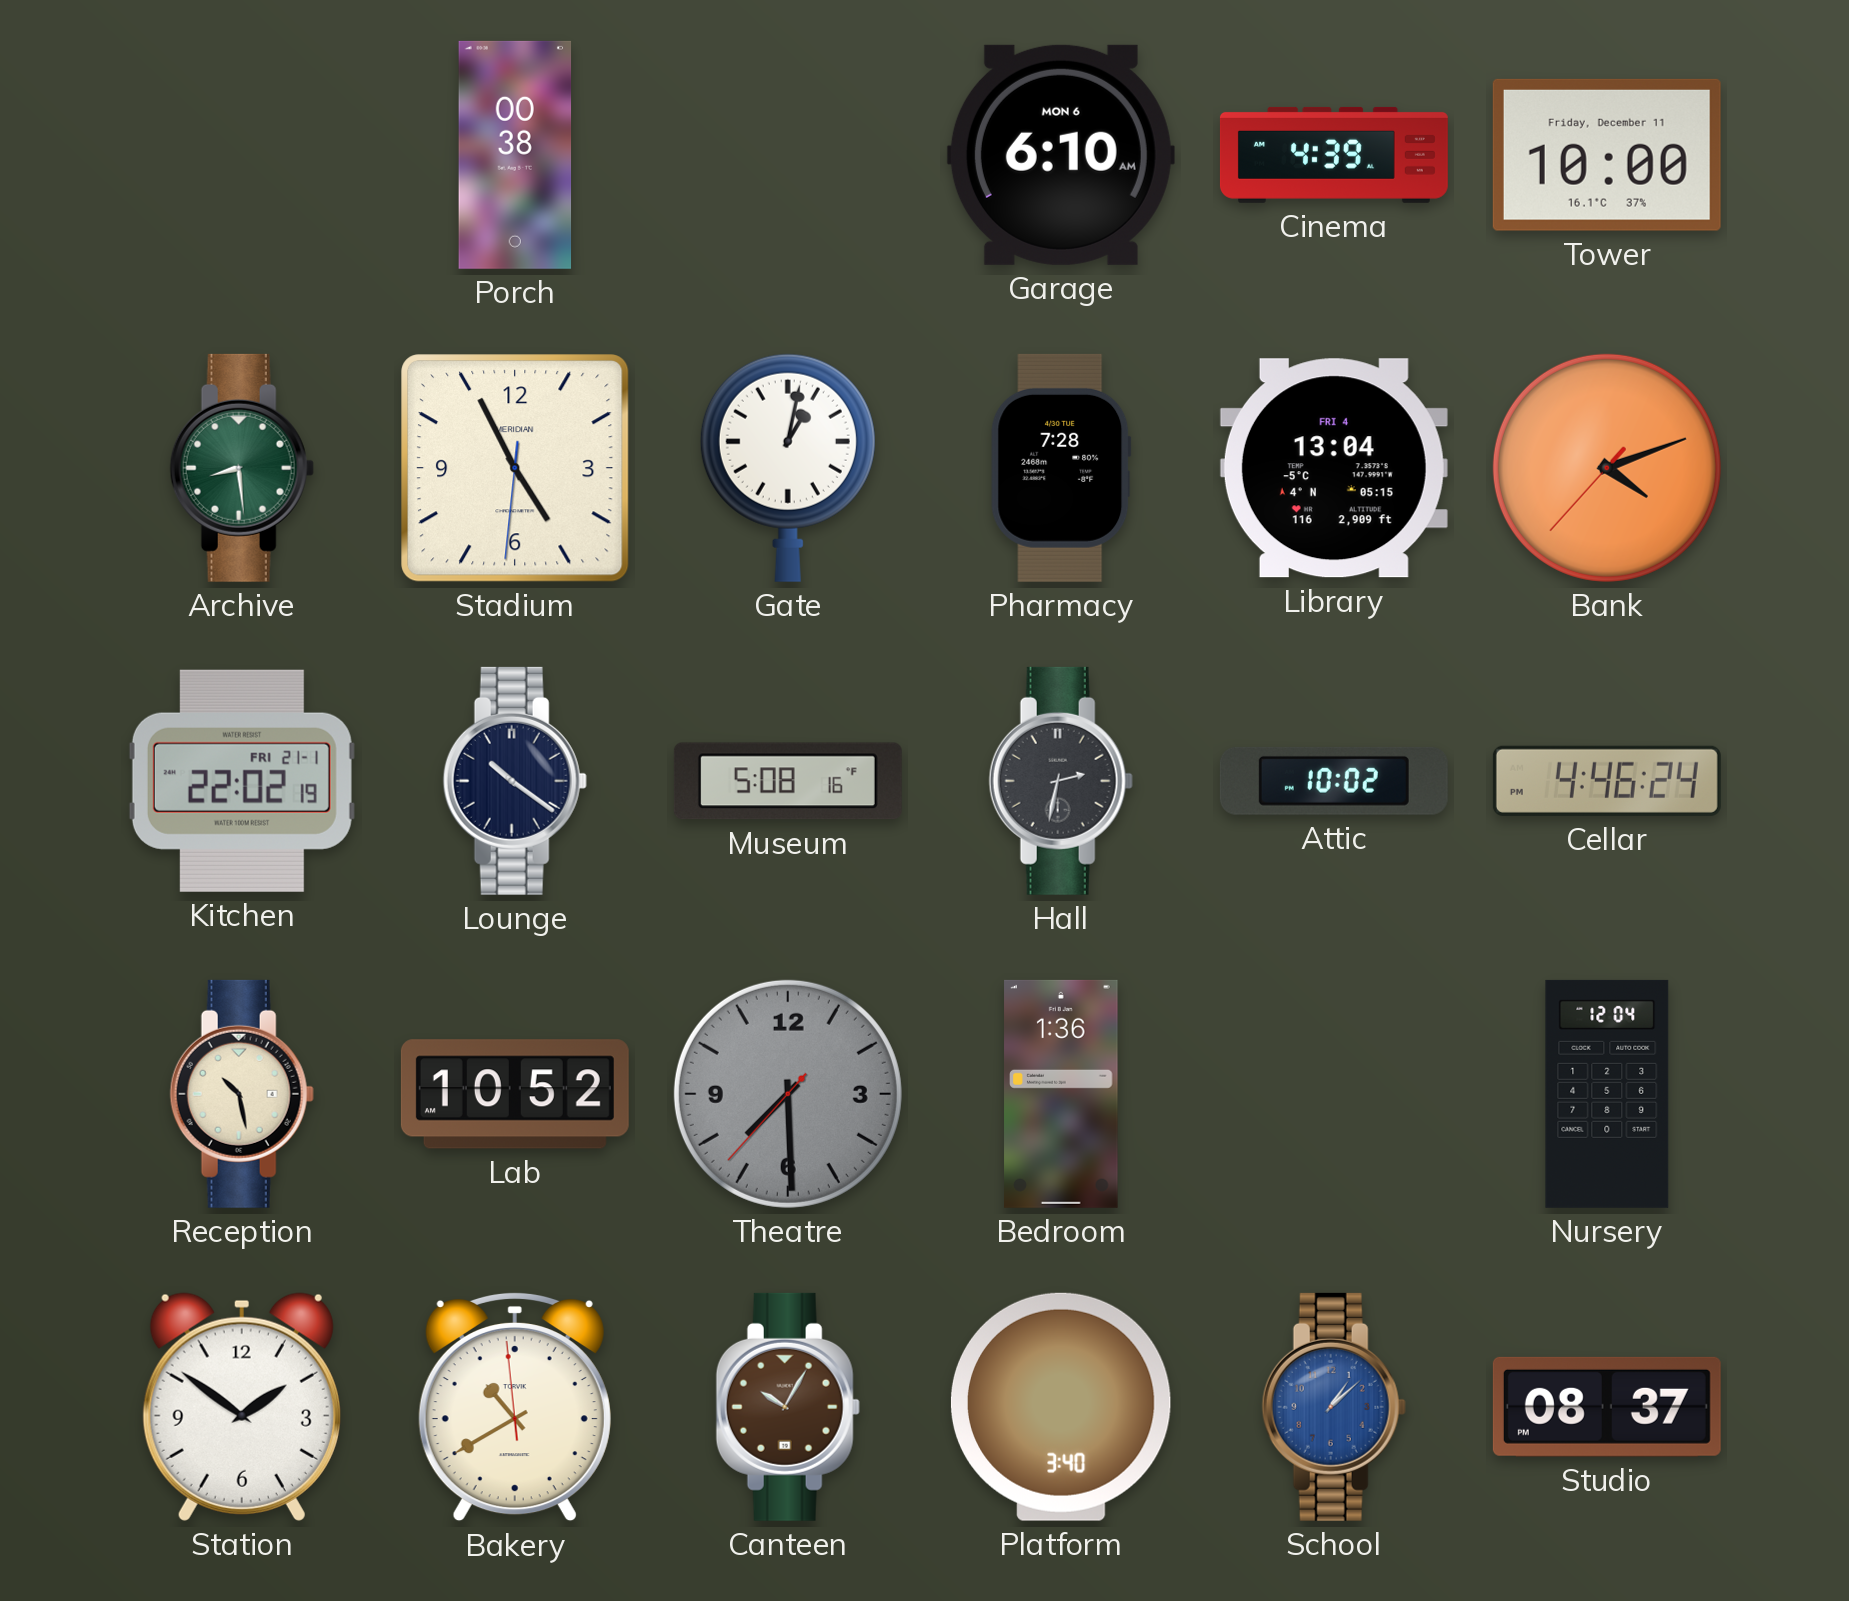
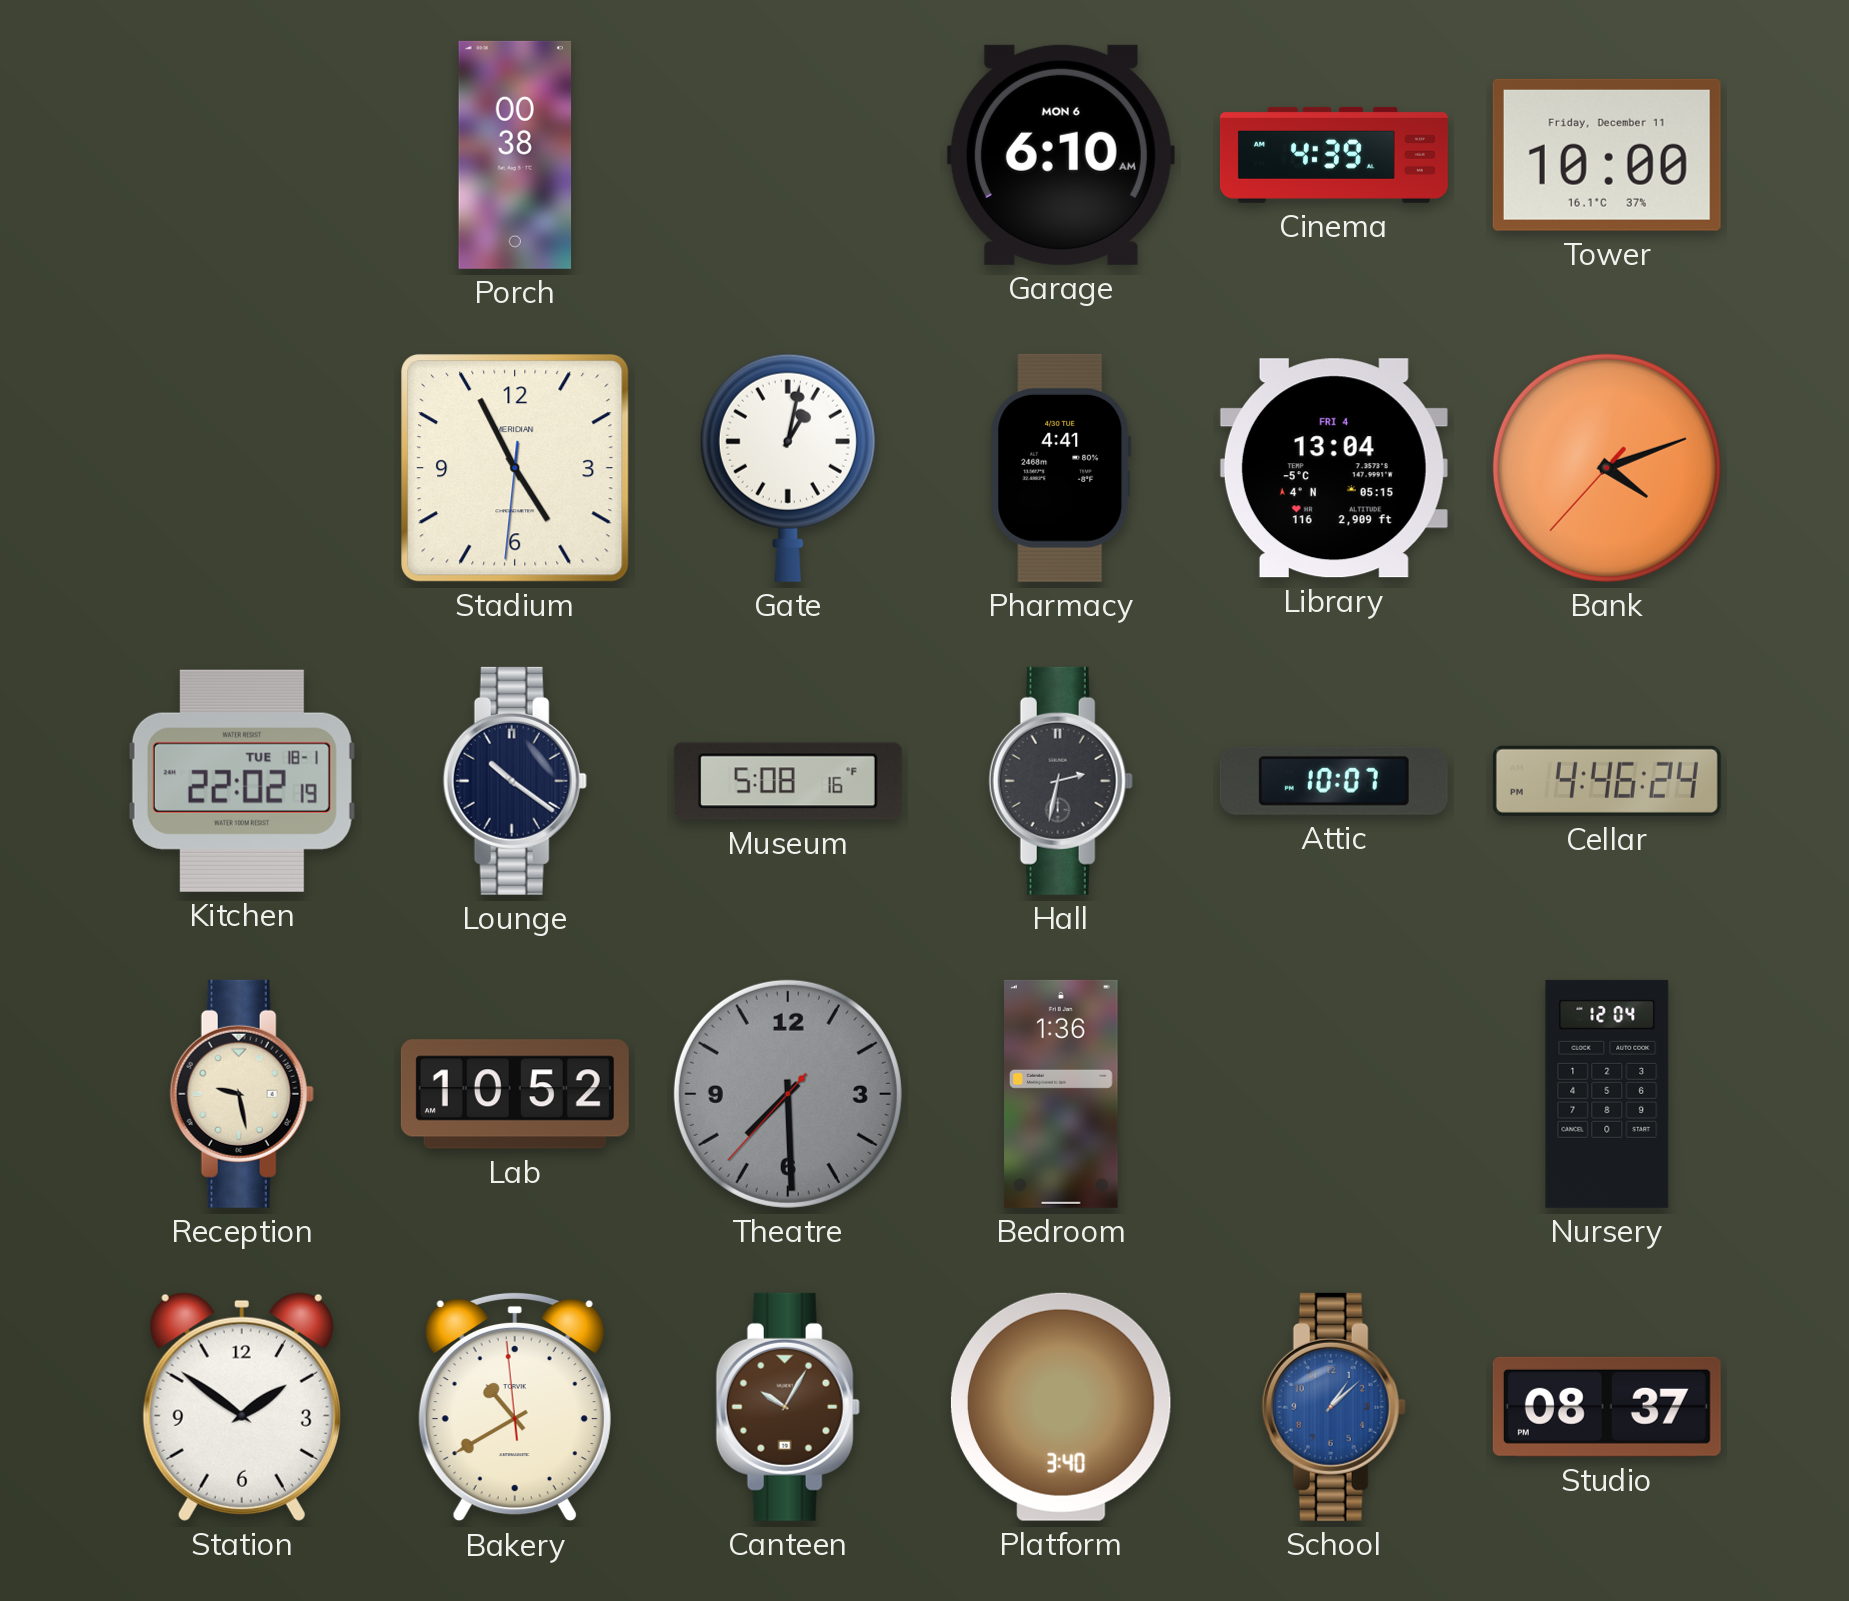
Archive: 8:29 -> none
Pharmacy: 7:28 -> 4:41
Kitchen date: FRI 21-1 -> TUE 18-1
Attic: 10:02 -> 10:07
Reception: 10:28 -> 9:28
